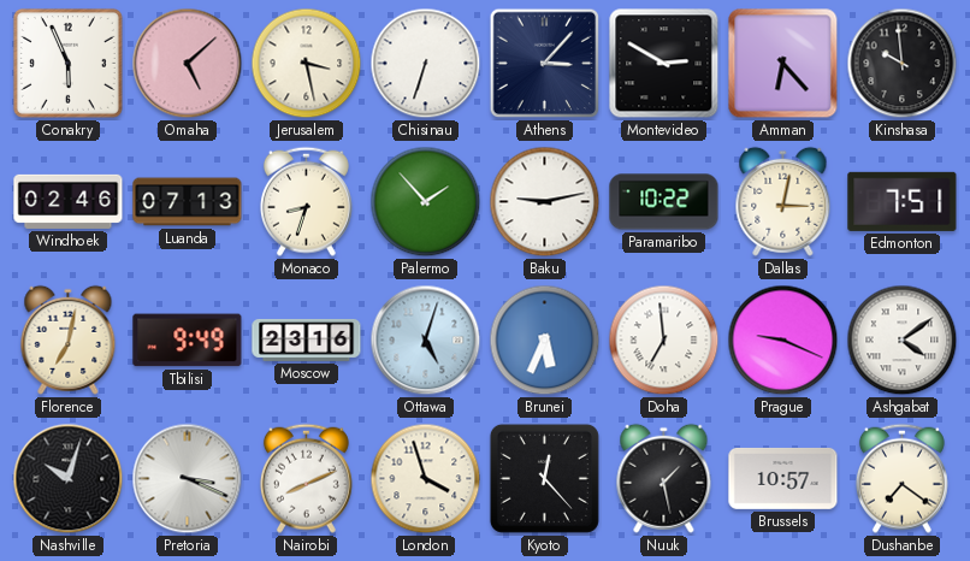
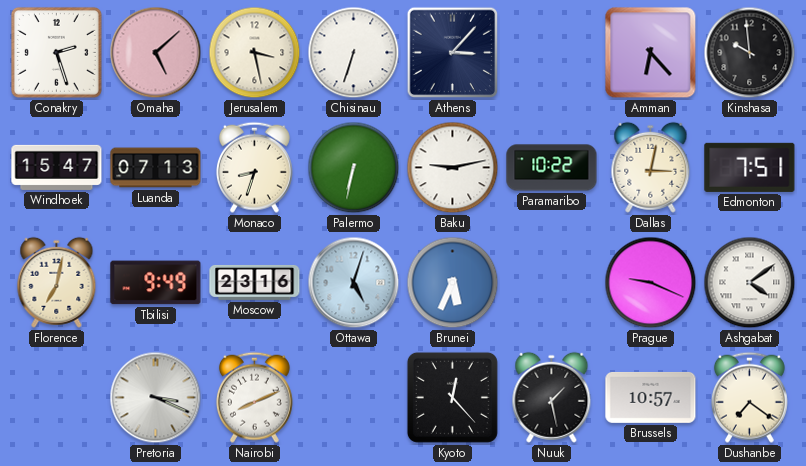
Conakry: 5:56 -> 2:27
Montevideo: 2:50 -> none
Windhoek: 02:46 -> 15:47
Palermo: 1:53 -> 6:32
Doha: 6:59 -> none
Nashville: 10:03 -> none
London: 3:57 -> none
